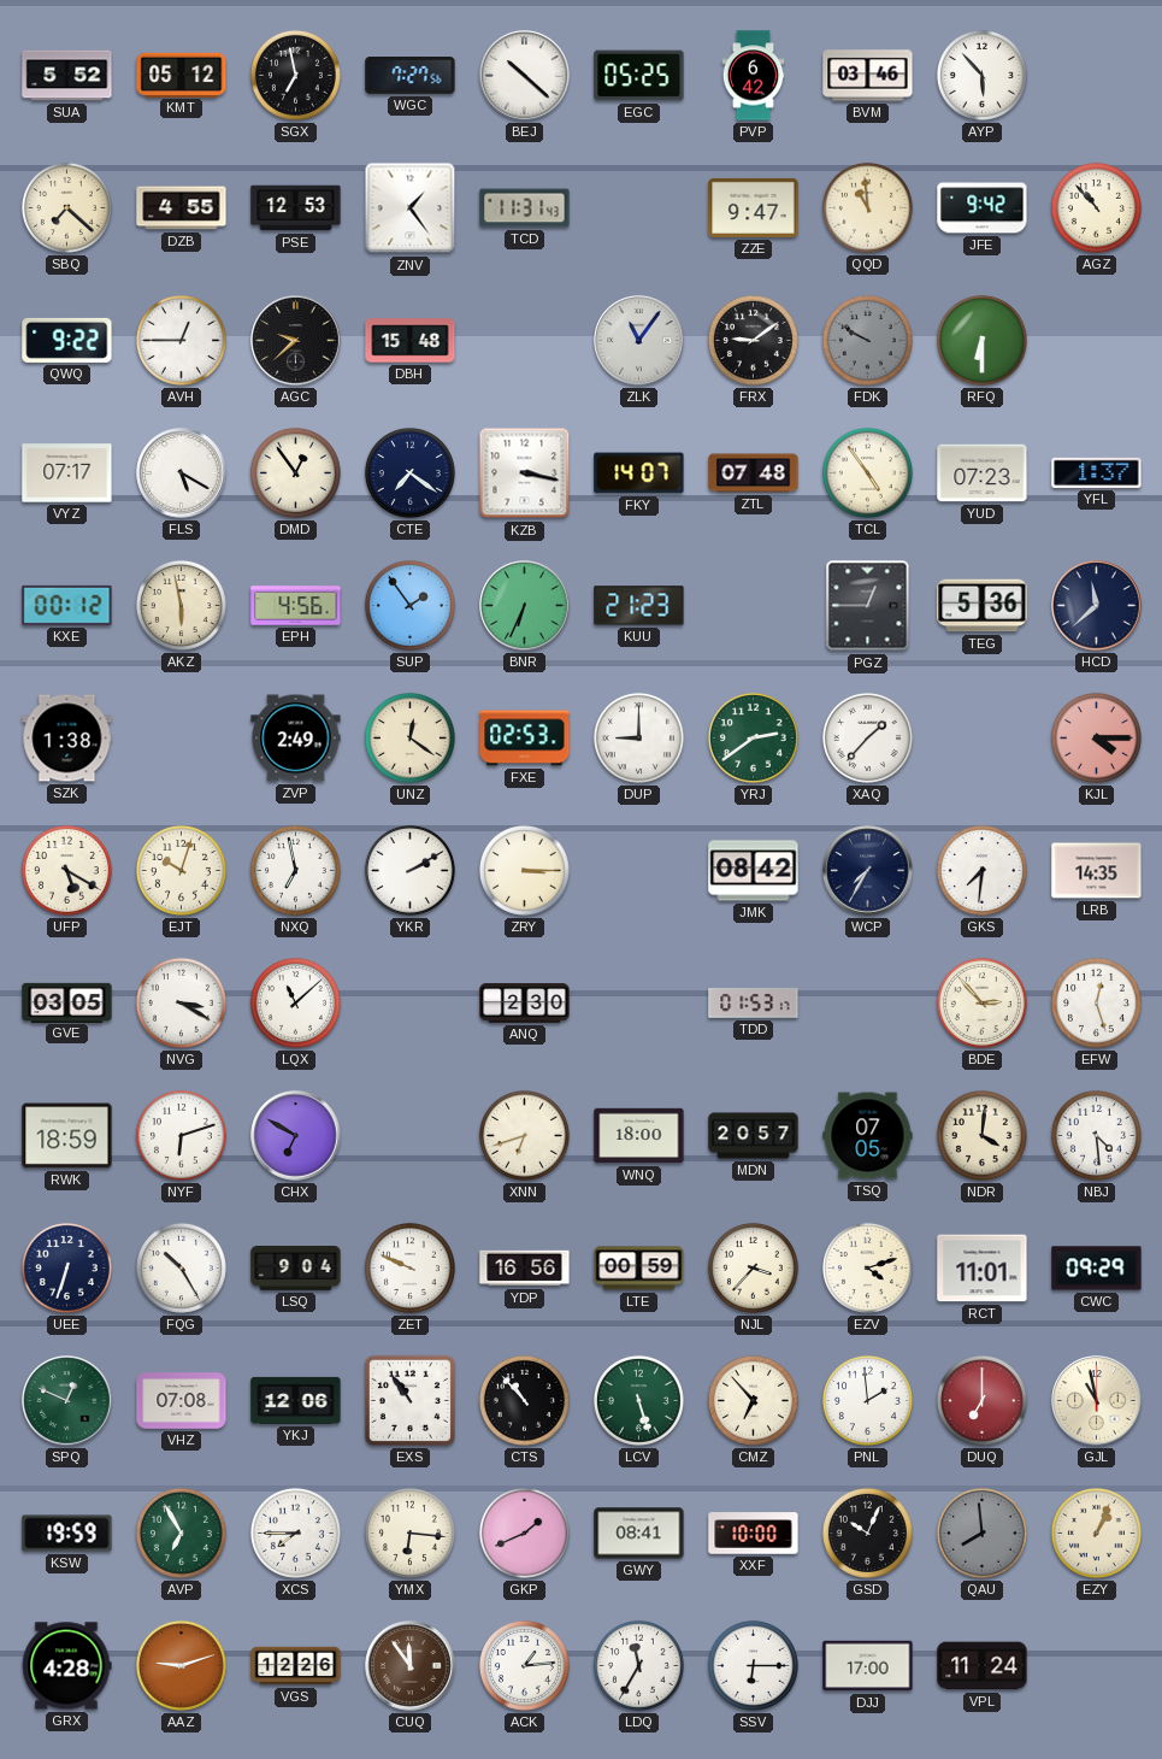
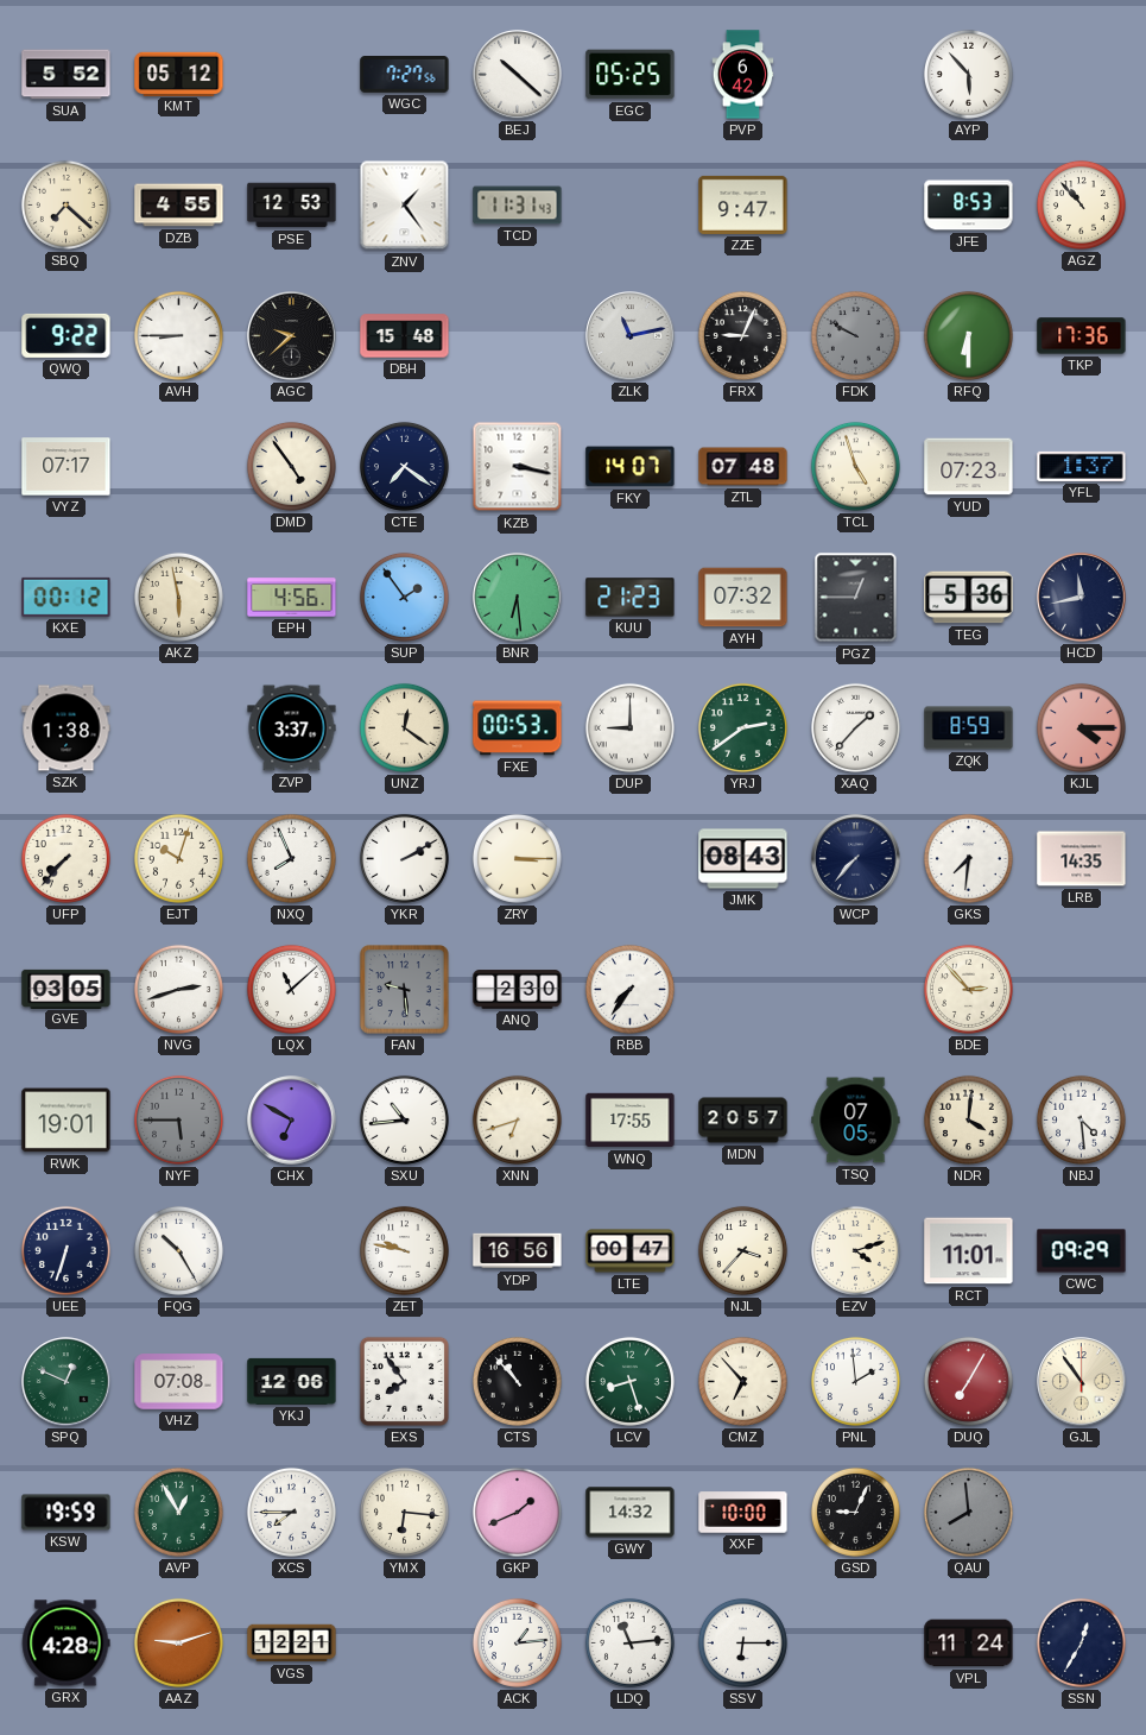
SGX: 6:58 -> none
BVM: 03:46 -> none
QQD: 10:59 -> none
JFE: 9:42 -> 8:53
AVH: 12:45 -> 8:45
ZLK: 11:06 -> 11:13
FRX: 9:09 -> 9:04
TKP: none -> 17:36
FLS: 5:20 -> none
DMD: 12:54 -> 4:54
TCL: 4:54 -> 4:57
BNR: 6:34 -> 6:29
AYH: none -> 07:32
HCD: 11:38 -> 11:43
ZVP: 2:49 -> 3:37
FXE: 02:53 -> 00:53
ZQK: none -> 8:59
UFP: 5:20 -> 7:37
NXQ: 6:58 -> 7:56
JMK: 08:42 -> 08:43
WCP: 7:35 -> 7:37
NVG: 3:20 -> 2:42
FAN: none -> 9:29
RBB: none -> 7:36
TDD: 01:53 -> none
EFW: 12:27 -> none
RWK: 18:59 -> 19:01
NYF: 6:12 -> 5:45
NYF dial: white -> grey
SXU: none -> 10:44
WNQ: 18:00 -> 17:55
LSQ: 9:04 -> none
ZET: 9:49 -> 9:47
LTE: 00:59 -> 00:47
EXS: 10:54 -> 7:54
LCV: 5:27 -> 8:27
DUQ: 7:00 -> 7:05
GJL: 10:58 -> 10:54
AVP: 6:55 -> 12:55
GWY: 08:41 -> 14:32
GSD: 10:04 -> 9:04
EZY: 1:04 -> none
VGS: 12:26 -> 12:21
CUQ: 11:54 -> none
LDQ: 11:35 -> 11:14
DJJ: 17:00 -> none
SSN: none -> 12:35
